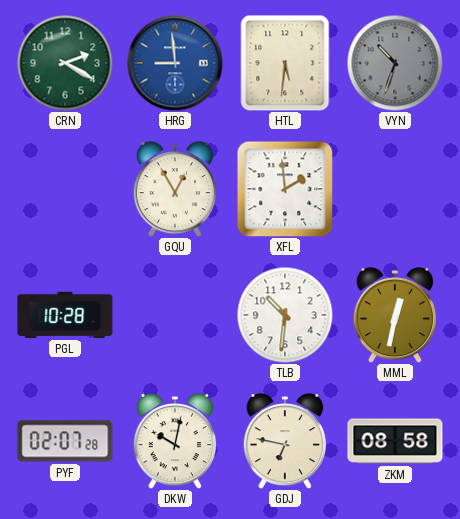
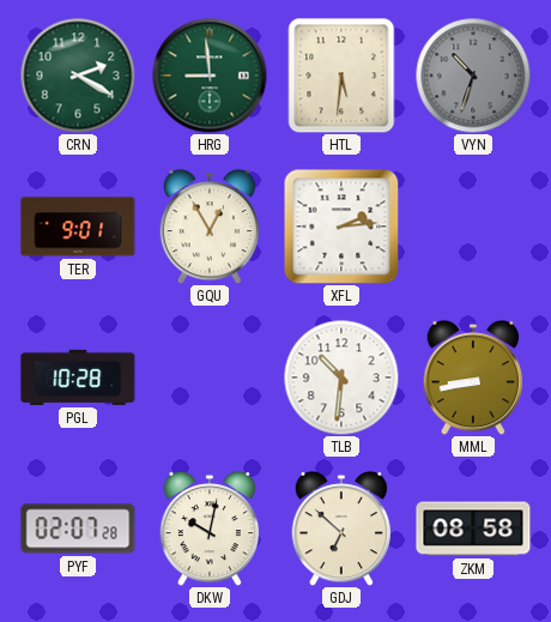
HRG dial: blue -> green
TER: none -> 9:01
XFL: 1:59 -> 2:14
MML: 12:32 -> 8:43
GDJ: 6:47 -> 6:52
